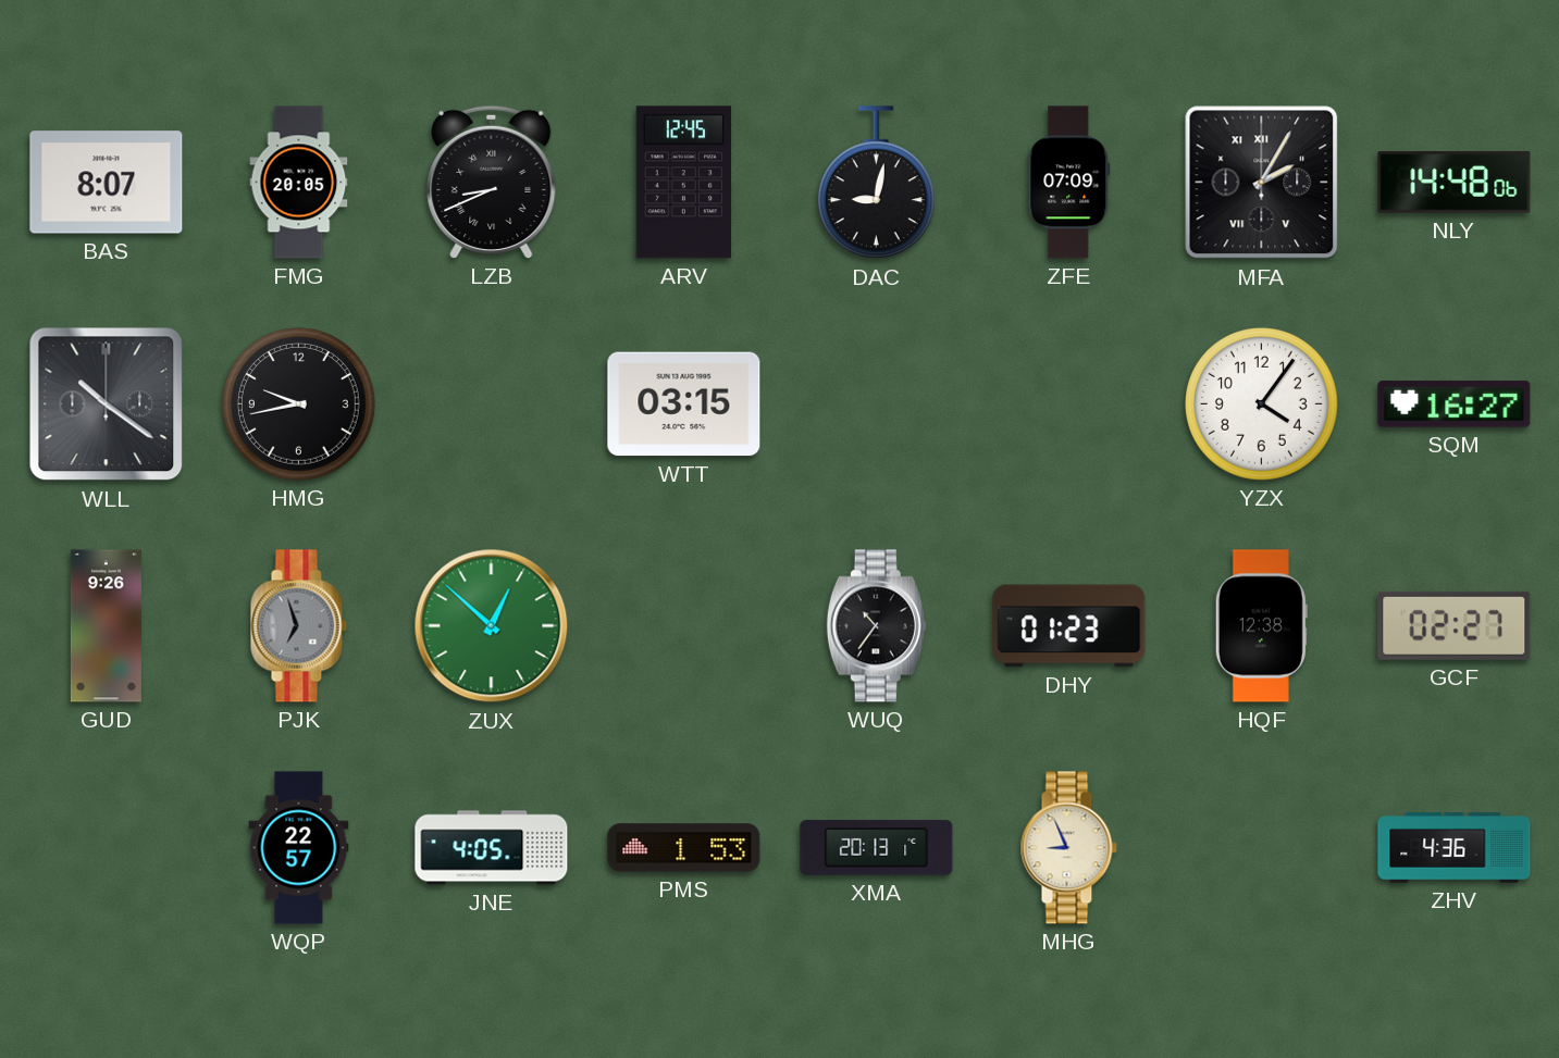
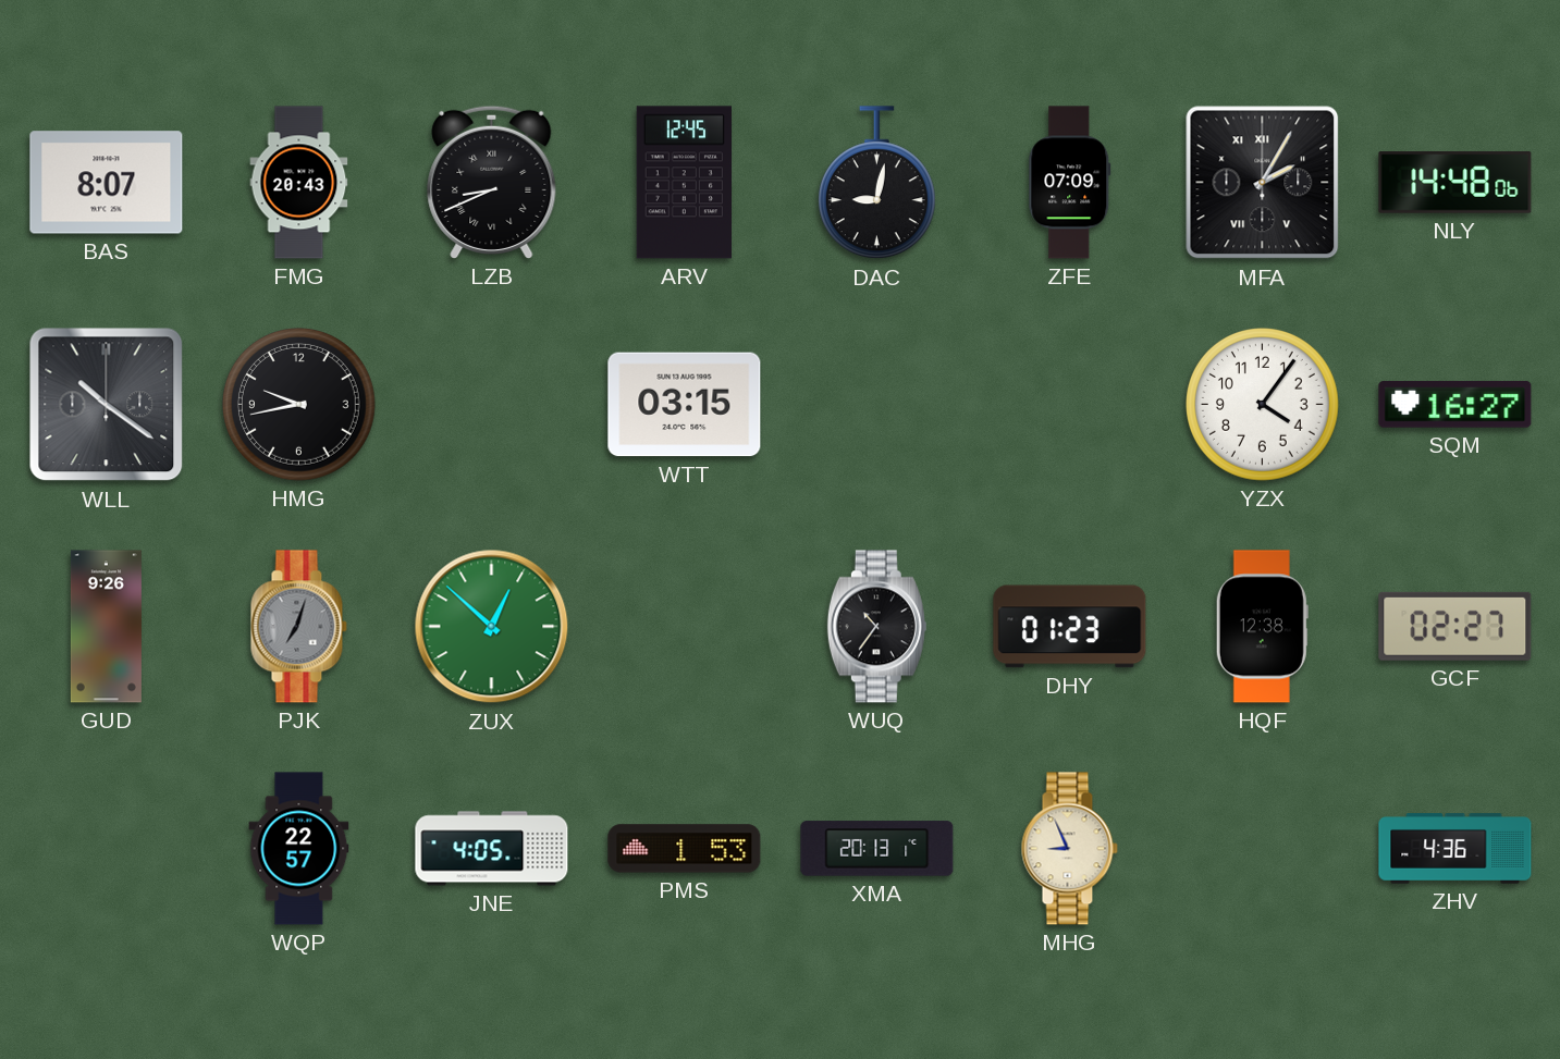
FMG: 20:05 -> 20:43
PJK: 6:57 -> 7:03
